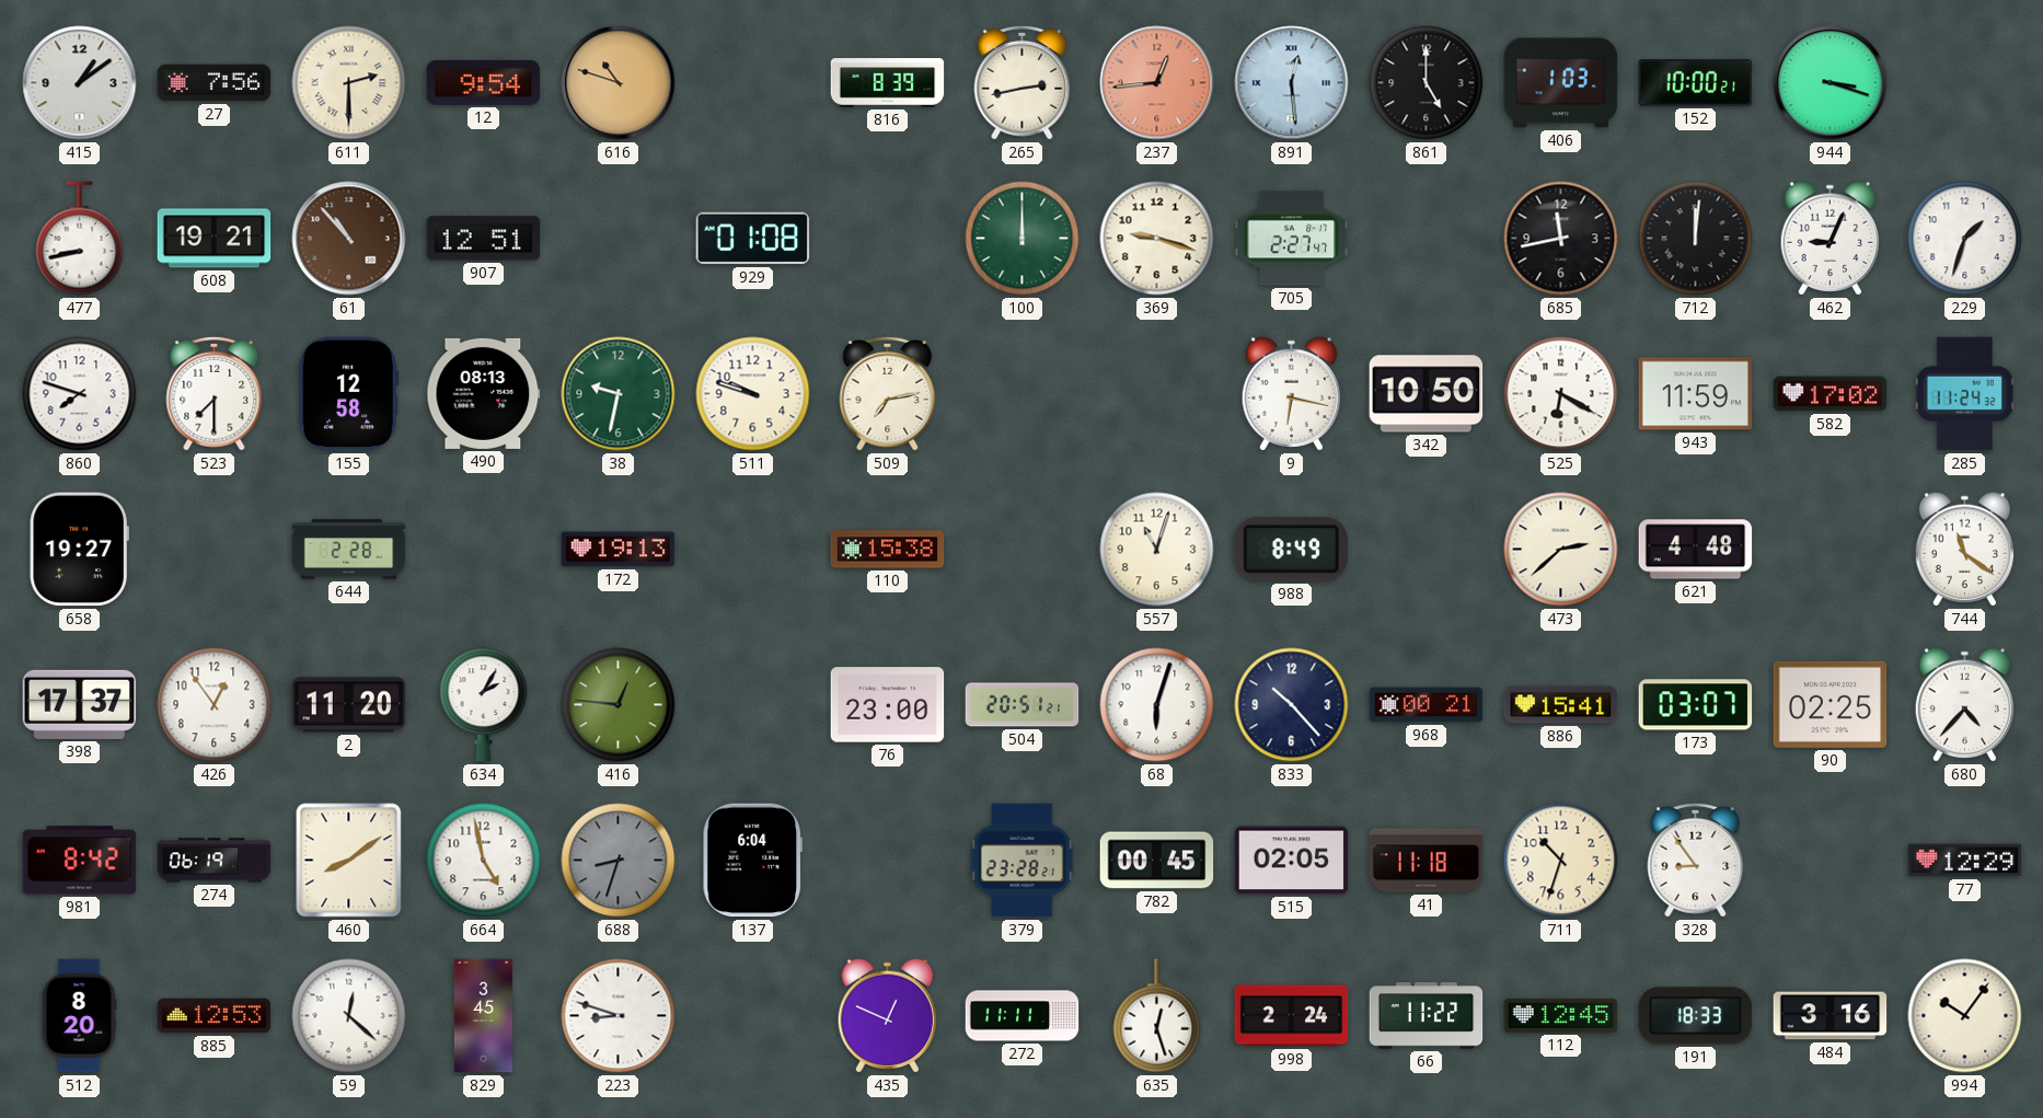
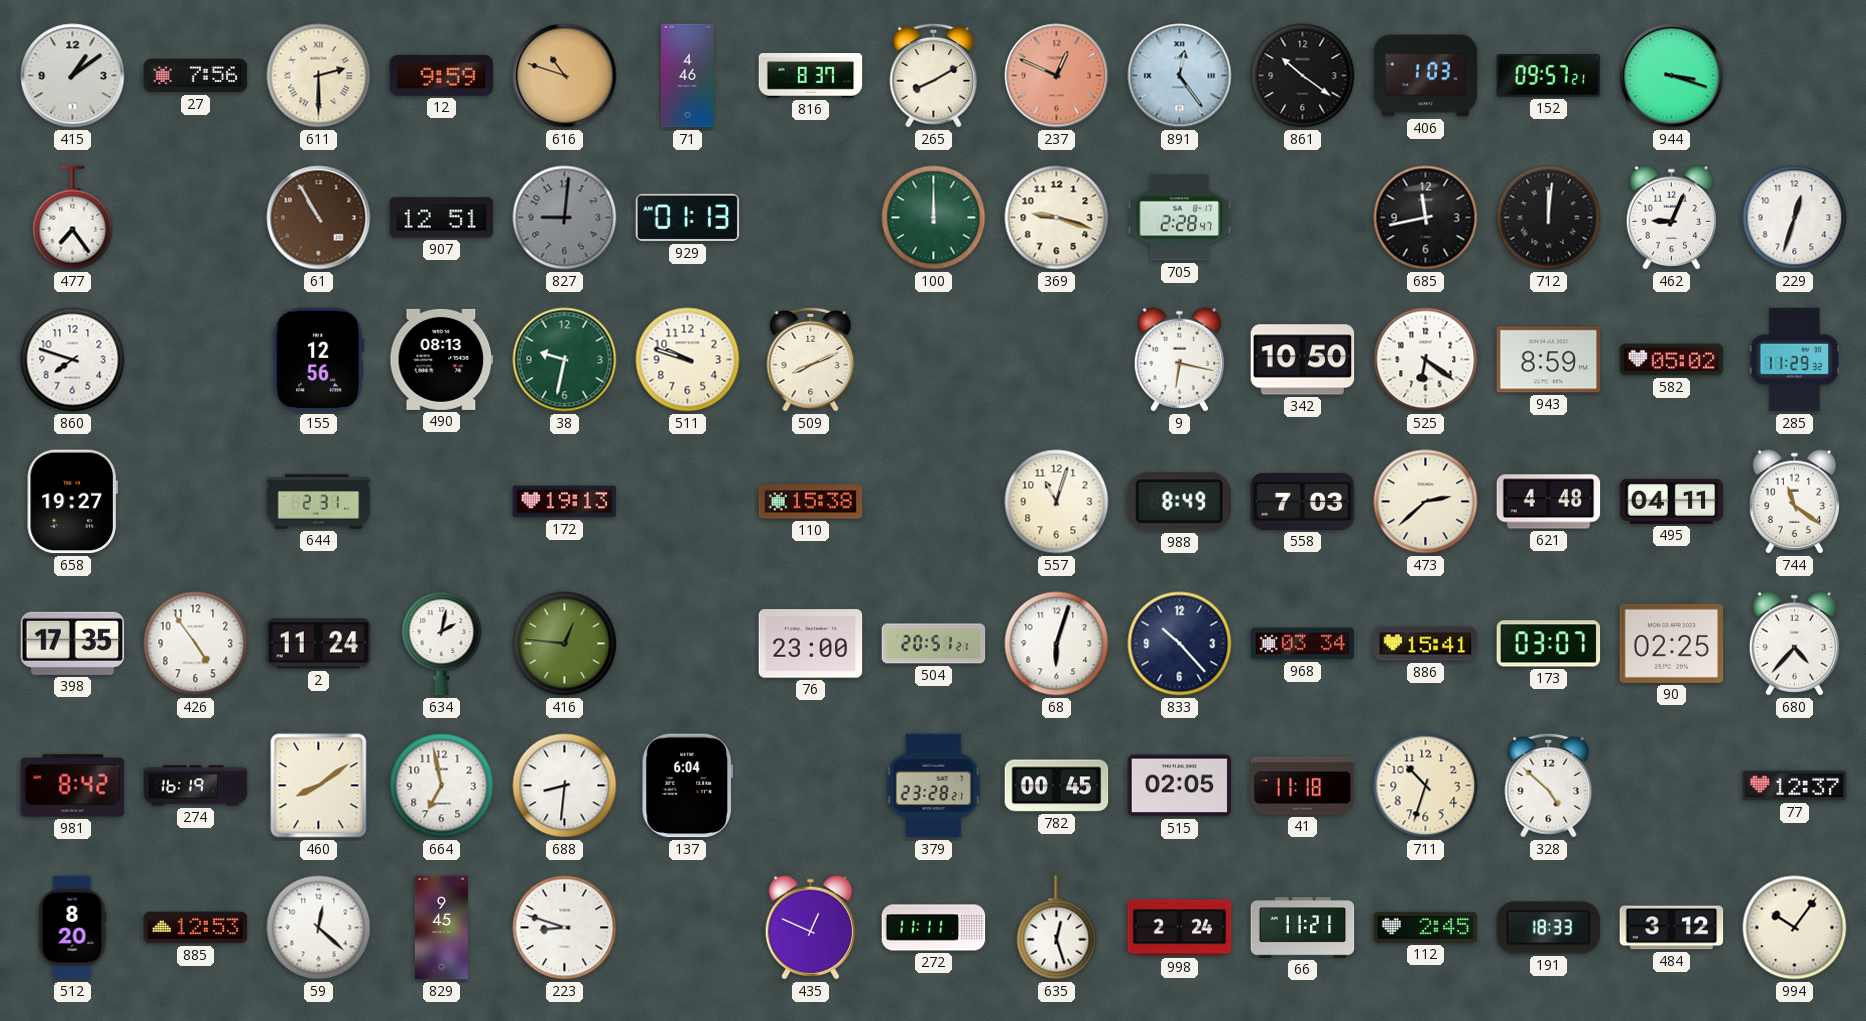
12: 9:54 -> 9:59
71: none -> 4:46
816: 8:39 -> 8:37
265: 2:43 -> 8:10
237: 12:44 -> 12:49
891: 12:29 -> 12:24
861: 5:00 -> 10:21
152: 10:00 -> 09:57
477: 8:43 -> 7:24
608: 19:21 -> none
61: 10:53 -> 10:55
827: none -> 9:01
929: 01:08 -> 01:13
705: 2:27 -> 2:28
229: 1:33 -> 12:33
523: 7:30 -> none
155: 12:58 -> 12:56
509: 7:13 -> 8:11
525: 6:20 -> 6:21
943: 11:59 -> 8:59
582: 17:02 -> 05:02
285: 11:24 -> 11:29
644: 2:28 -> 2:31
558: none -> 7:03
495: none -> 04:11
398: 17:37 -> 17:35
426: 12:54 -> 4:54
2: 11:20 -> 11:24
634: 2:05 -> 2:02
968: 00:21 -> 03:34
274: 06:19 -> 16:19
664: 4:58 -> 6:58
688: 8:33 -> 8:31
688 dial: grey -> white
328: 8:54 -> 4:52
77: 12:29 -> 12:37
829: 3:45 -> 9:45
66: 11:22 -> 11:21
112: 12:45 -> 2:45
484: 3:16 -> 3:12
